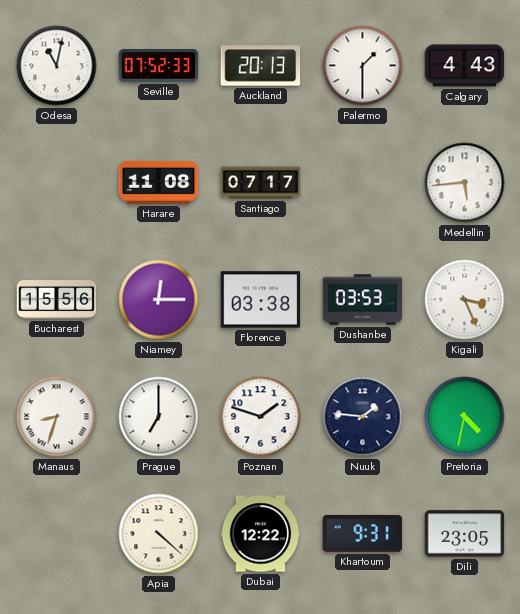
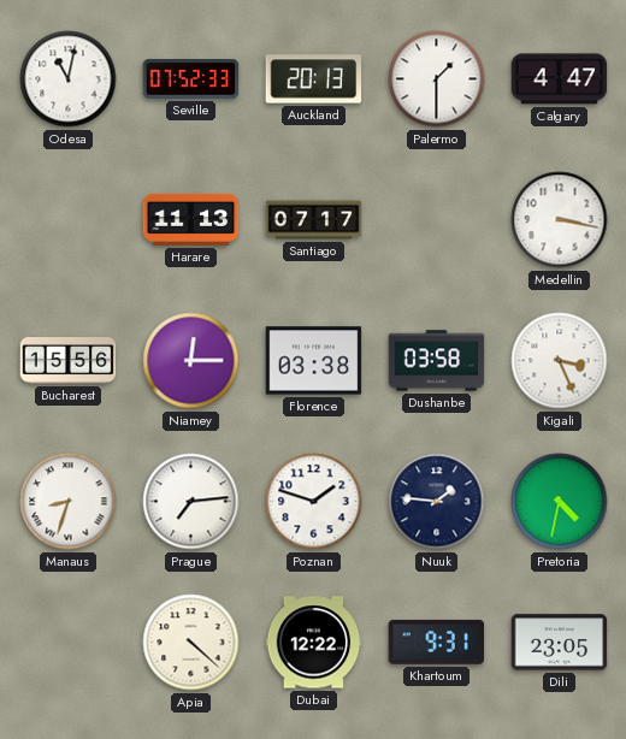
Calgary: 4:43 -> 4:47
Harare: 11:08 -> 11:13
Medellin: 5:44 -> 3:17
Dushanbe: 03:53 -> 03:58
Prague: 7:00 -> 7:14
